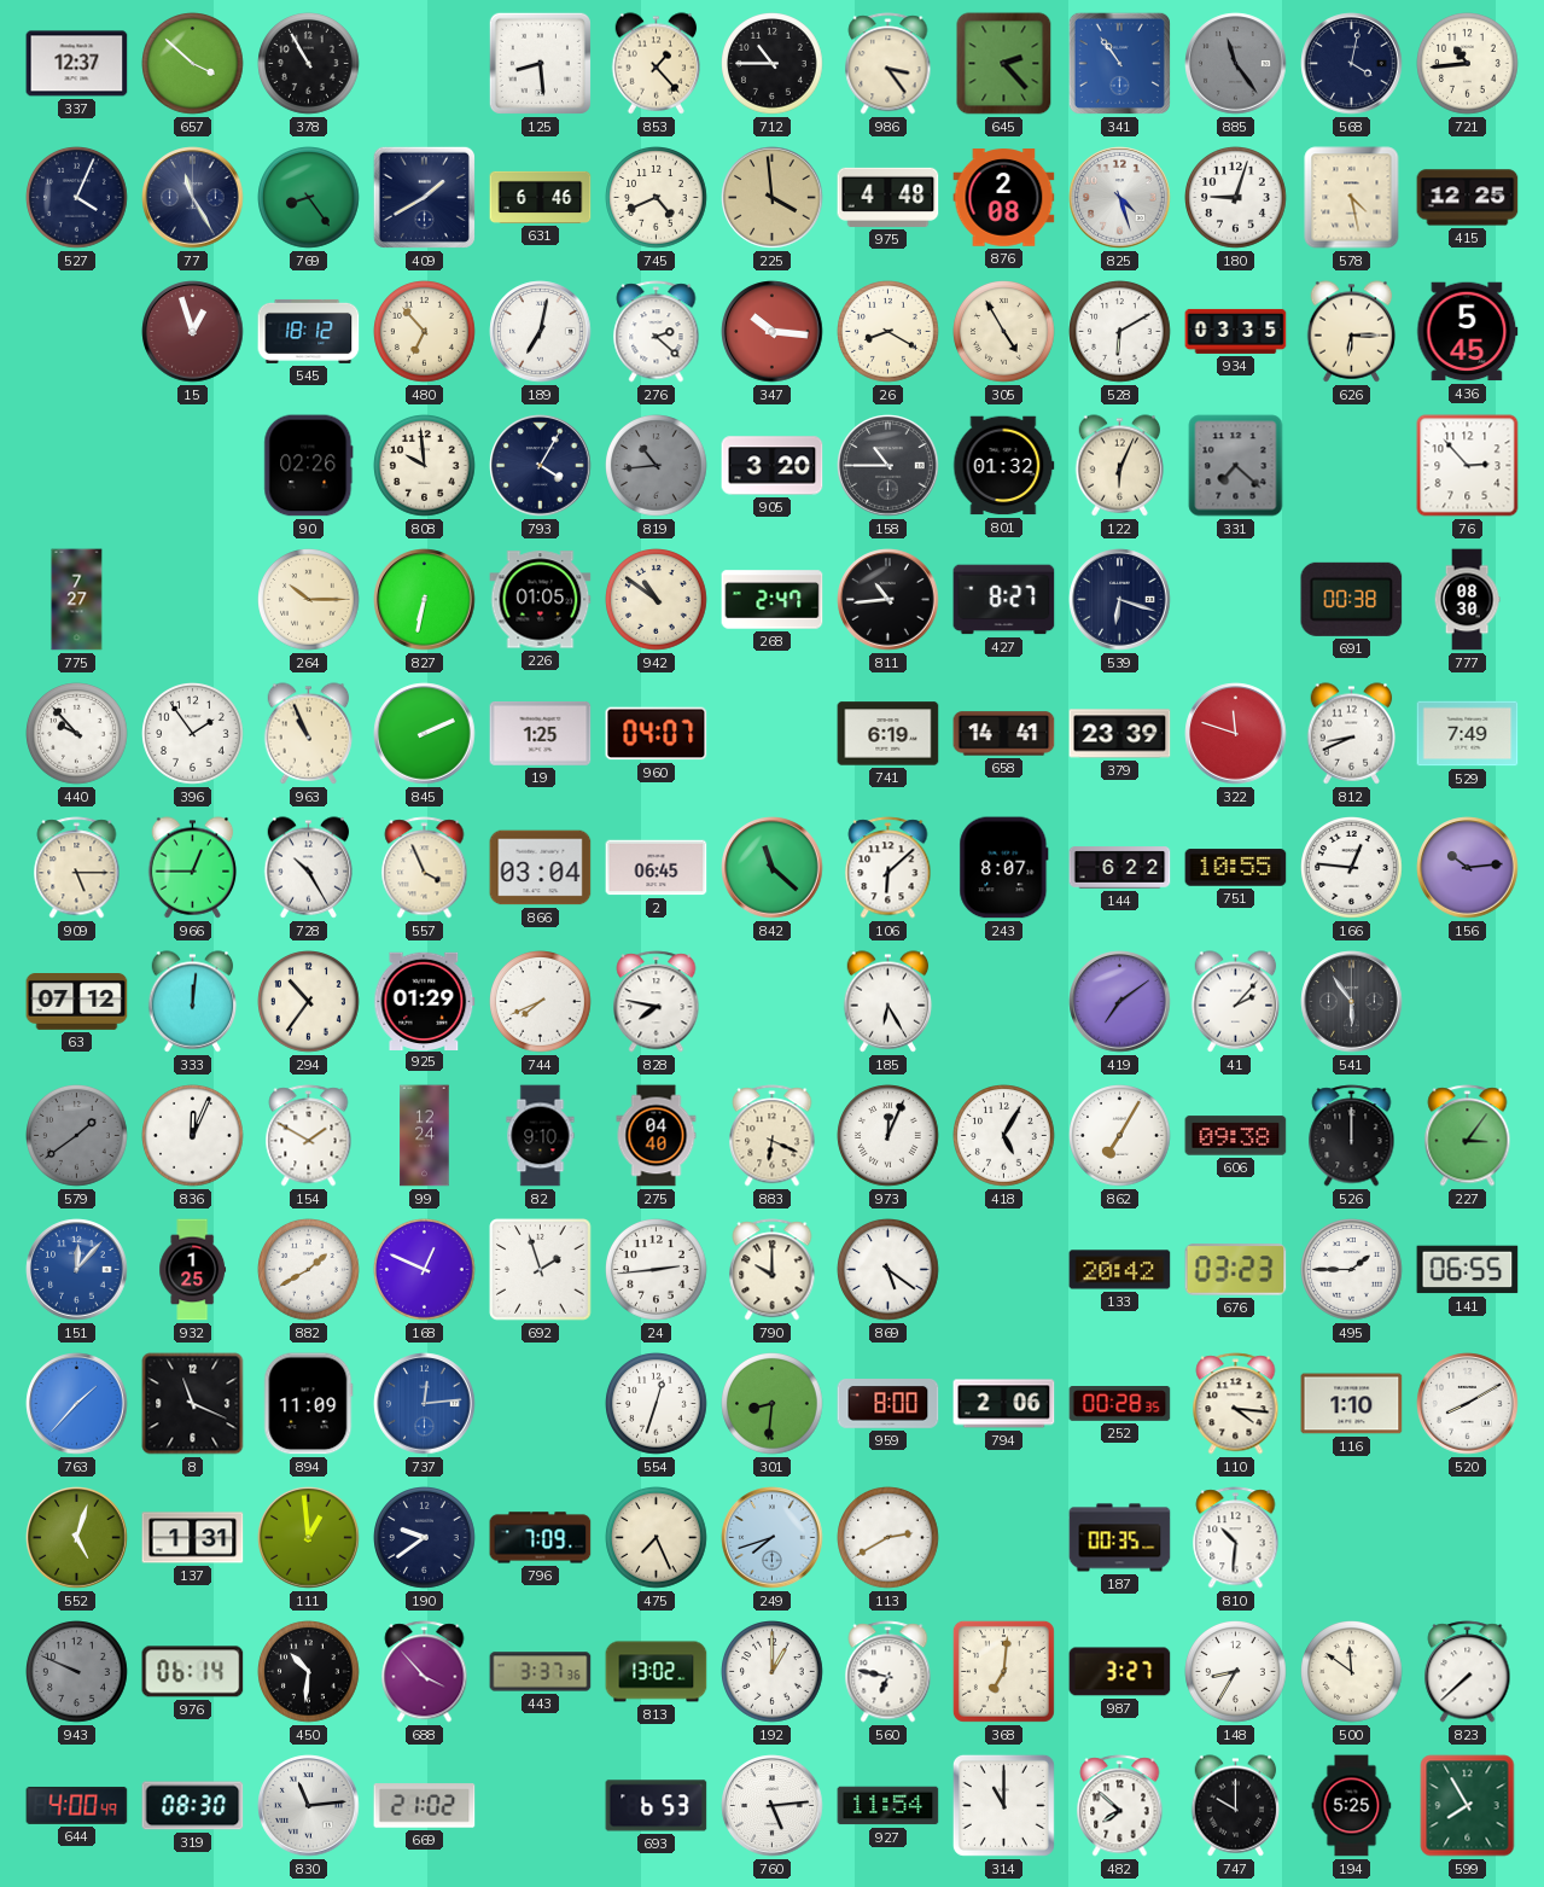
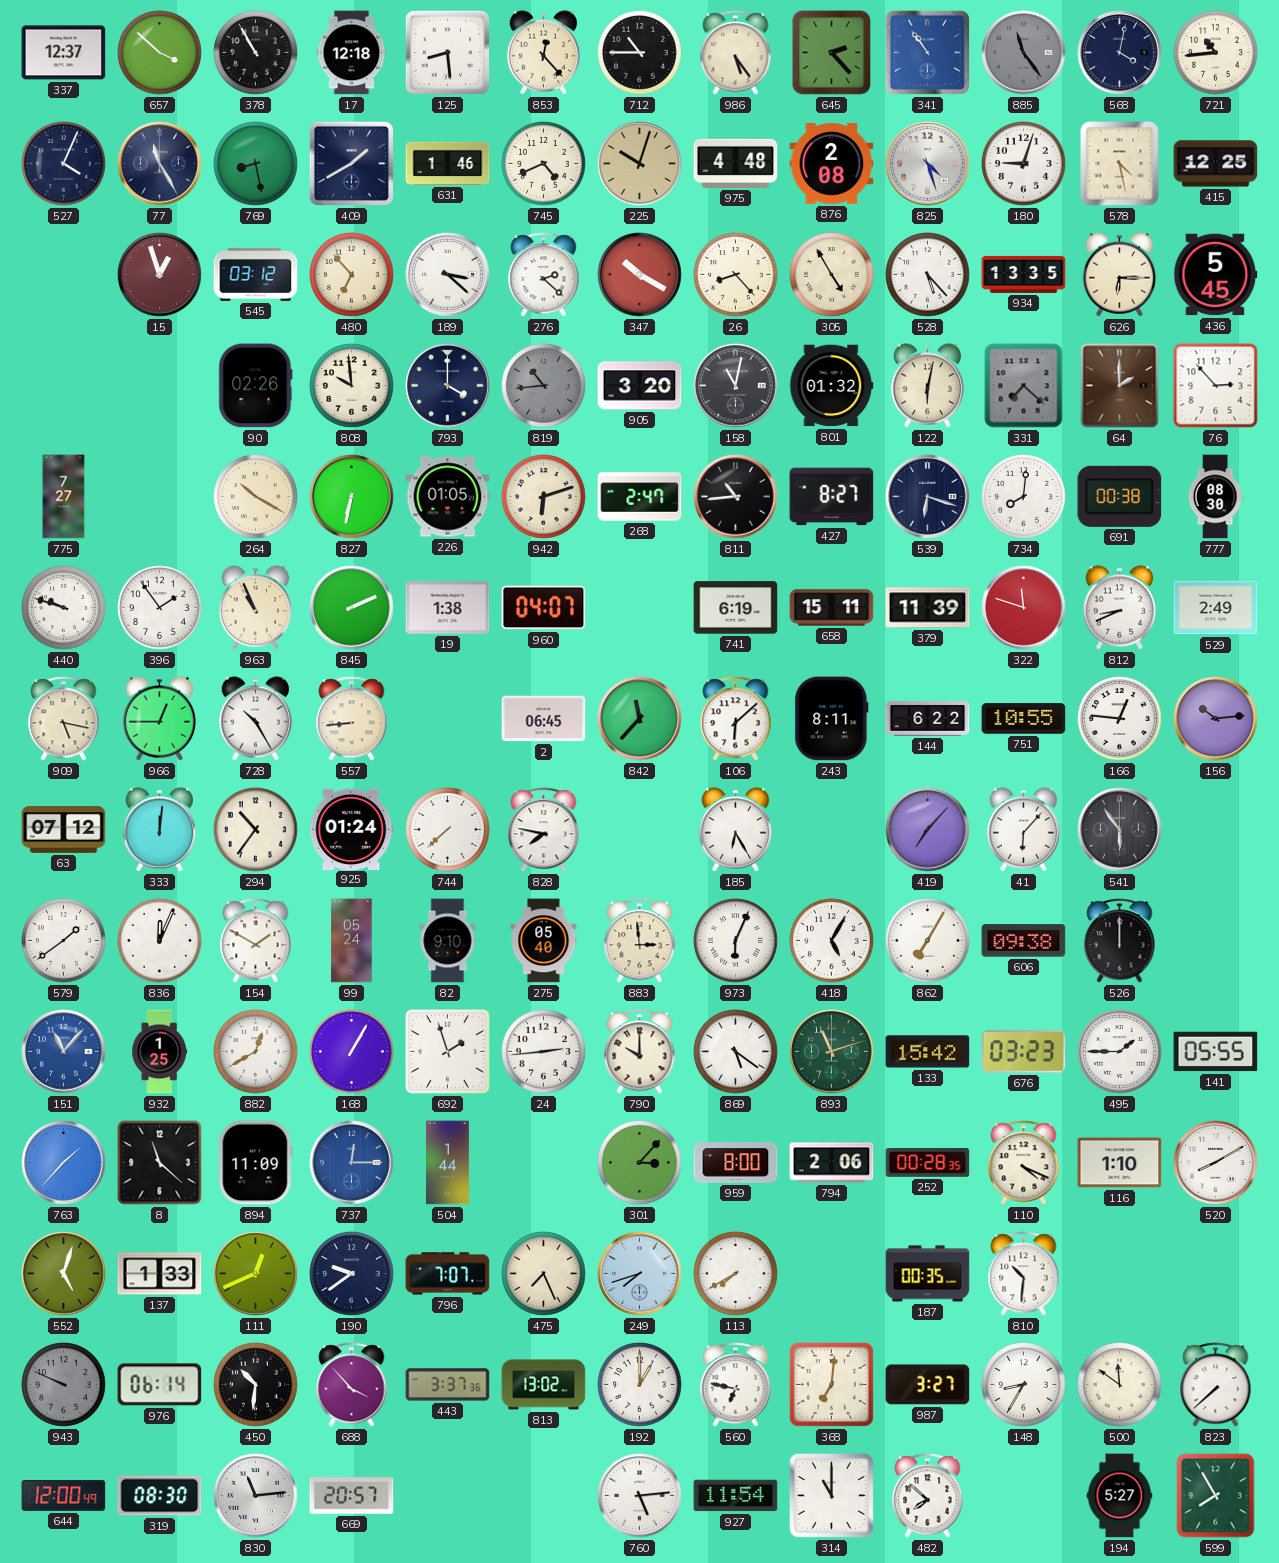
17: none -> 12:18
853: 1:23 -> 12:23
986: 3:24 -> 5:24
769: 8:24 -> 8:28
631: 6:46 -> 1:46
225: 3:59 -> 10:03
545: 18:12 -> 03:12
189: 7:02 -> 3:22
347: 10:16 -> 10:20
26: 8:20 -> 8:23
528: 6:10 -> 5:23
934: 03:35 -> 13:35
793: 4:05 -> 4:00
158: 10:45 -> 11:02
122: 6:04 -> 6:02
64: none -> 2:00
264: 10:15 -> 10:20
942: 10:51 -> 6:12
734: none -> 8:01
440: 9:53 -> 9:48
19: 1:25 -> 1:38
658: 14:41 -> 15:11
379: 23:39 -> 11:39
529: 7:49 -> 2:49
909: 5:15 -> 5:17
557: 3:56 -> 8:44
866: 03:04 -> none
842: 11:22 -> 11:37
243: 8:07 -> 8:11
925: 01:29 -> 01:24
744: 7:41 -> 7:38
419: 7:09 -> 7:07
41: 2:07 -> 6:07
579 dial: grey -> white
99: 12:24 -> 05:24
275: 04:40 -> 05:40
883: 6:19 -> 2:59
973: 12:04 -> 6:04
227: 3:06 -> none
151: 12:07 -> 11:07
882: 1:40 -> 12:40
168: 12:49 -> 1:05
893: none -> 11:12
133: 20:42 -> 15:42
141: 06:55 -> 05:55
8: 11:19 -> 11:22
737: 12:14 -> 12:15
504: none -> 1:44
554: 12:33 -> none
301: 8:31 -> 3:07
110: 4:16 -> 4:19
137: 1:31 -> 1:33
111: 12:59 -> 12:41
796: 7:09 -> 7:07
113: 2:40 -> 7:40
644: 4:00 -> 12:00
669: 21:02 -> 20:57
693: 6:53 -> none
747: 10:00 -> none
194: 5:25 -> 5:27
